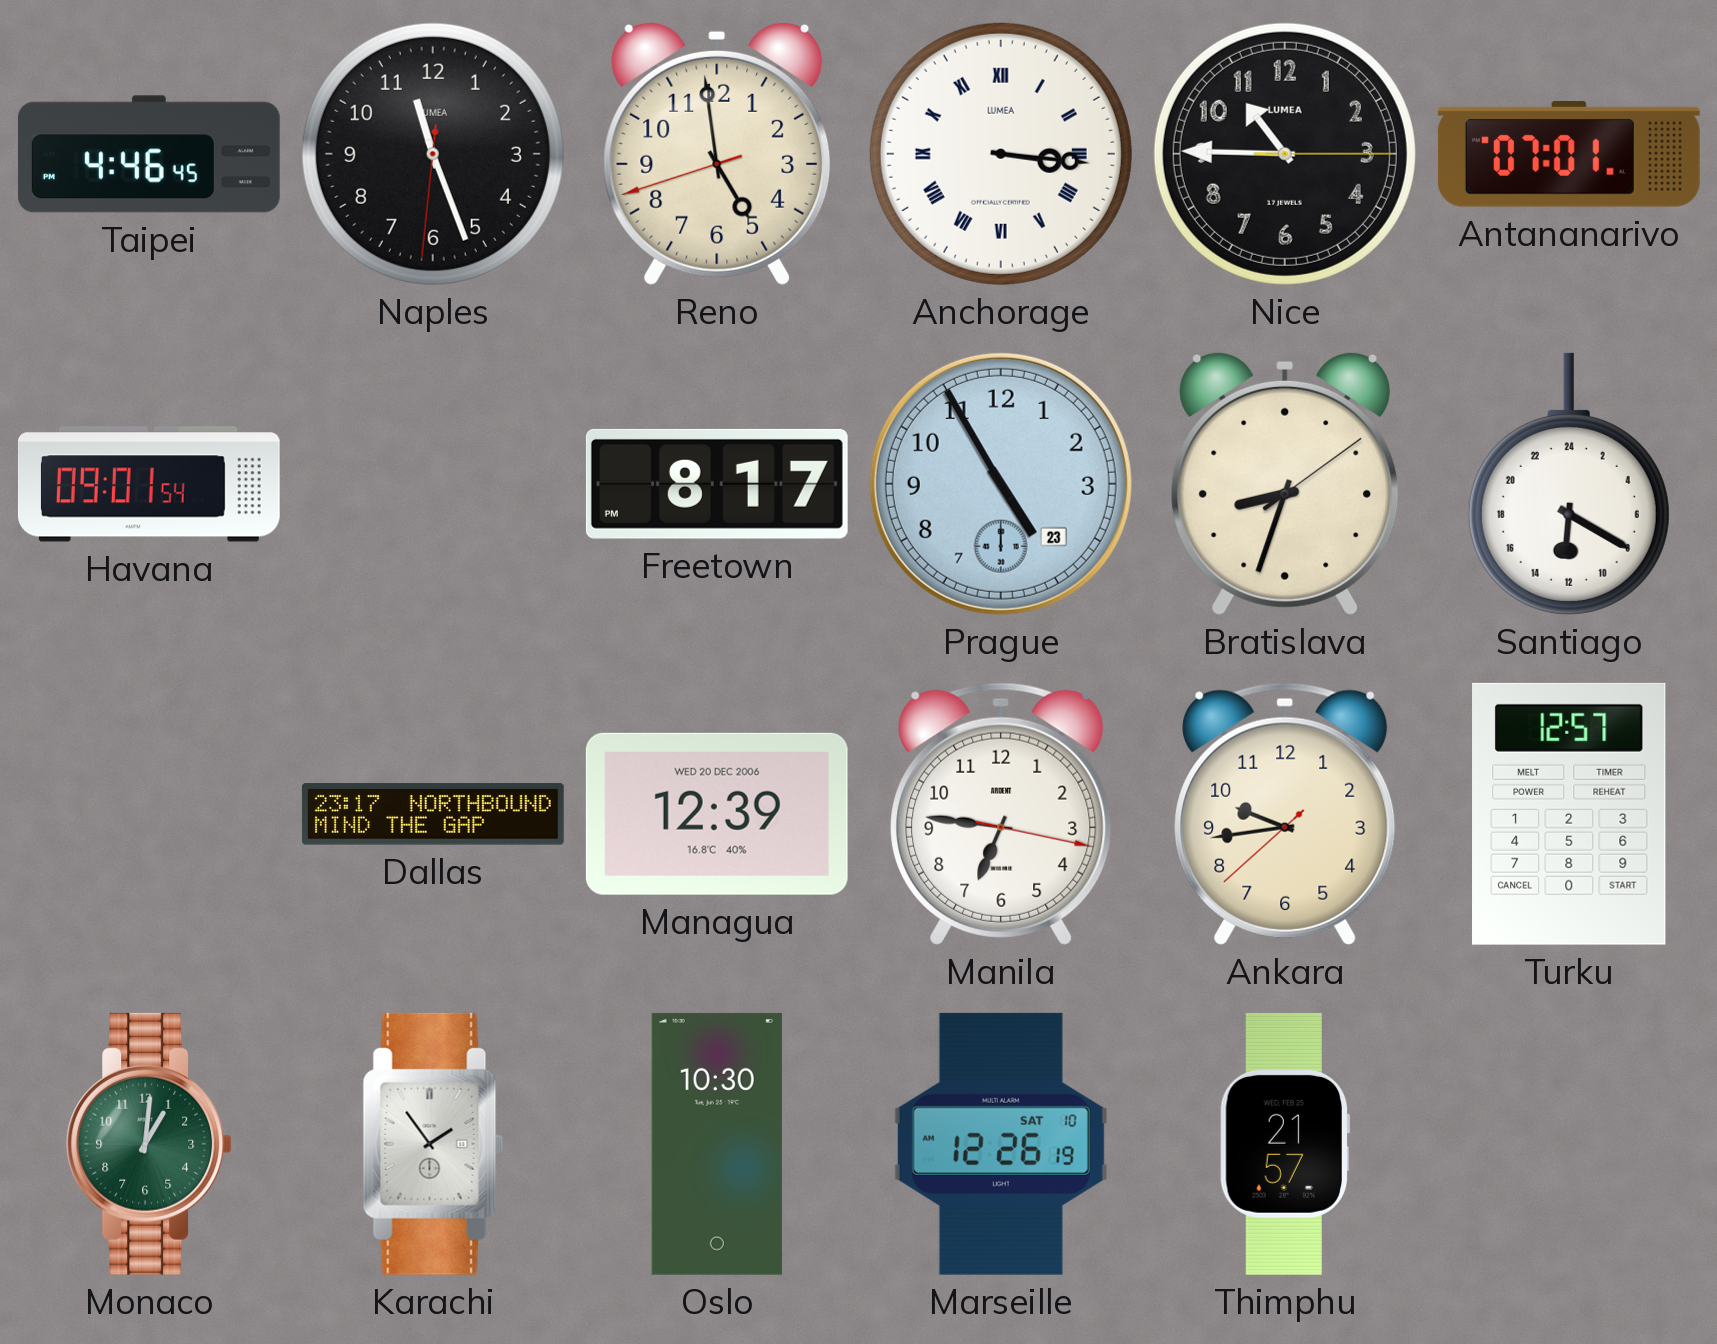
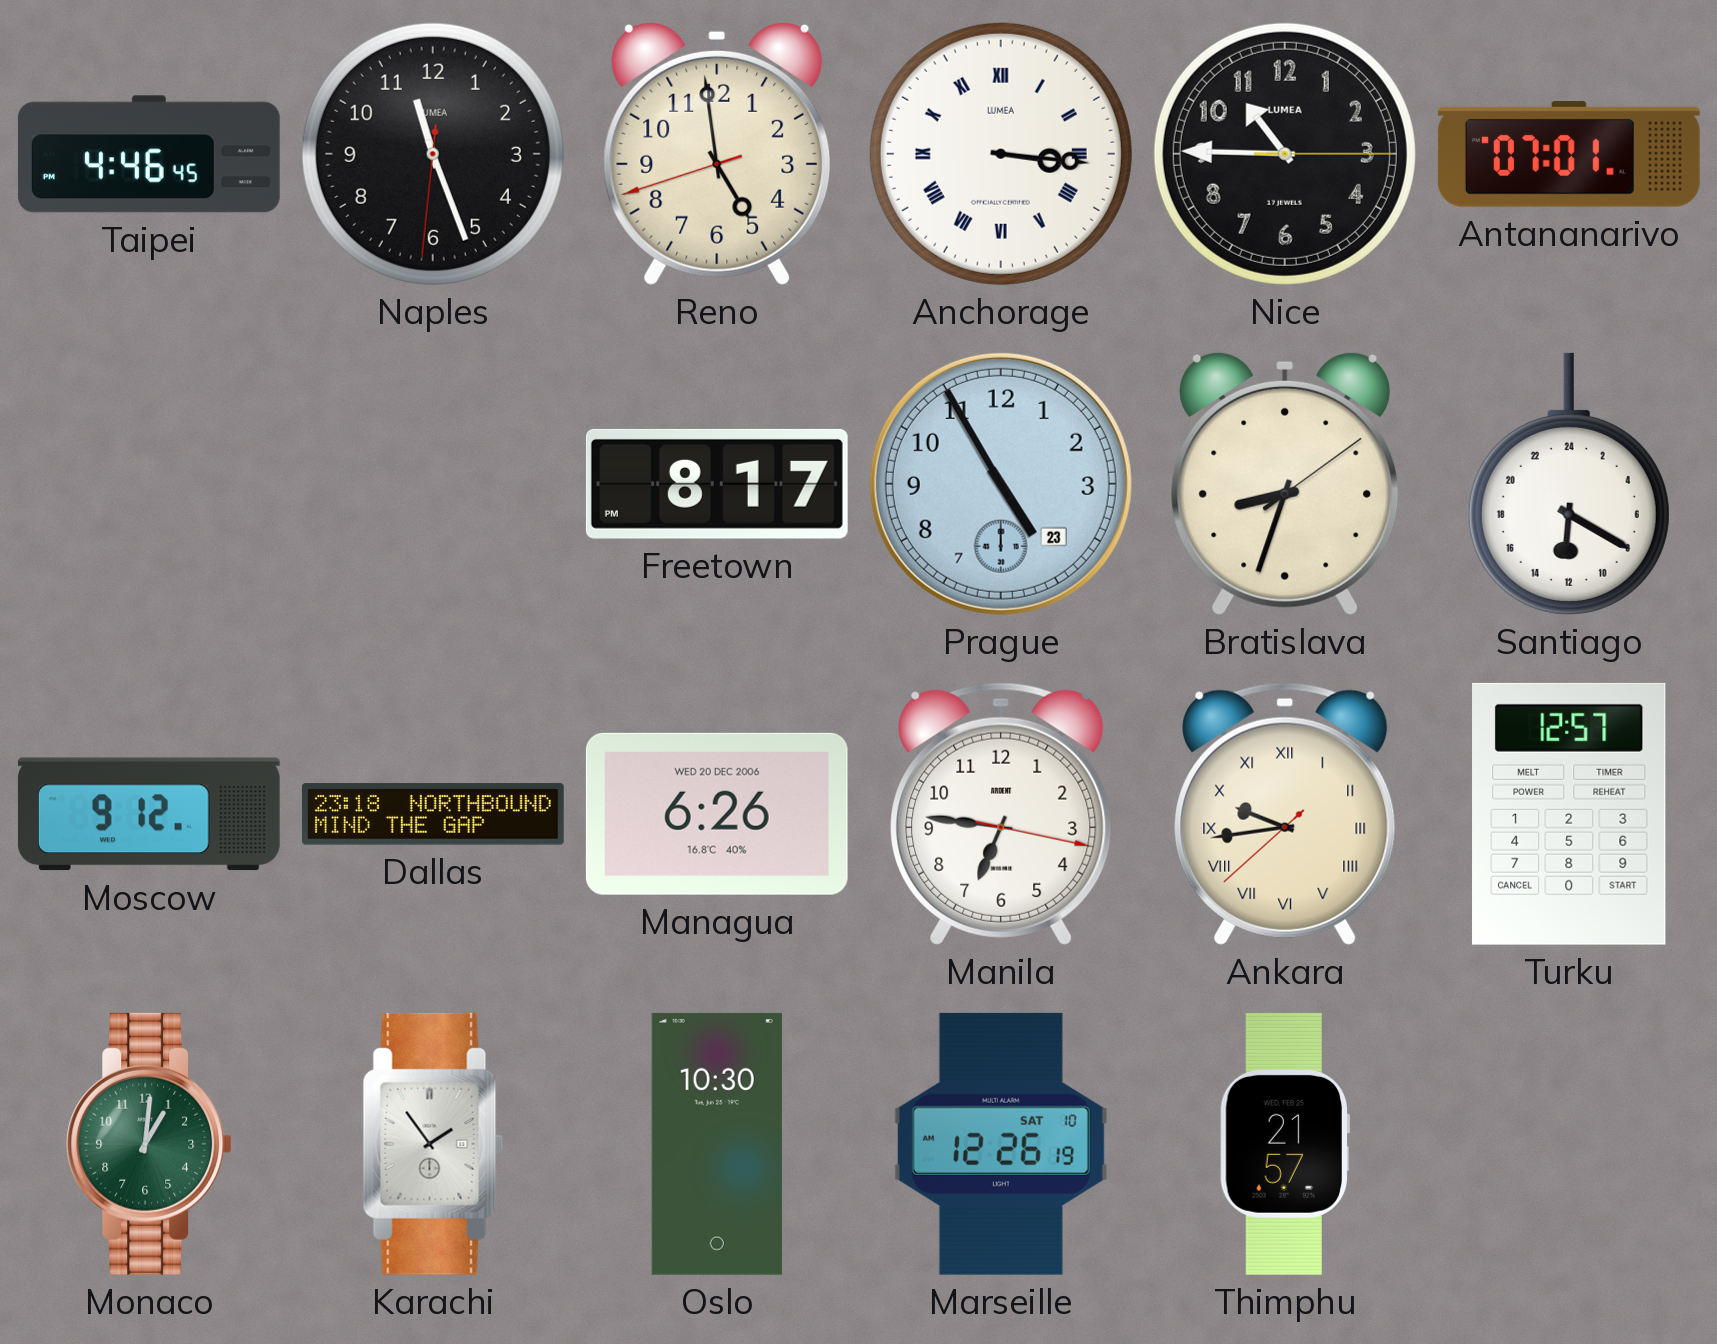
Havana: 09:01 -> none
Moscow: none -> 9:12
Dallas: 23:17 -> 23:18
Managua: 12:39 -> 6:26
Ankara numerals: Arabic -> Roman
